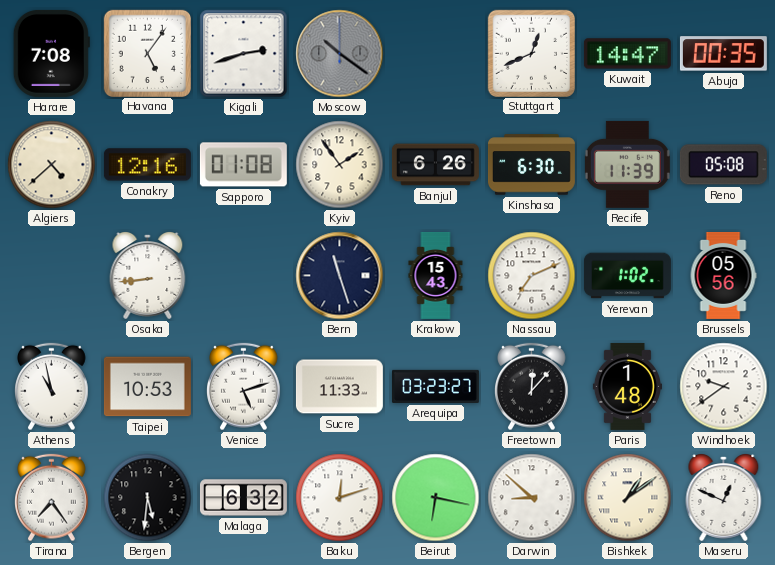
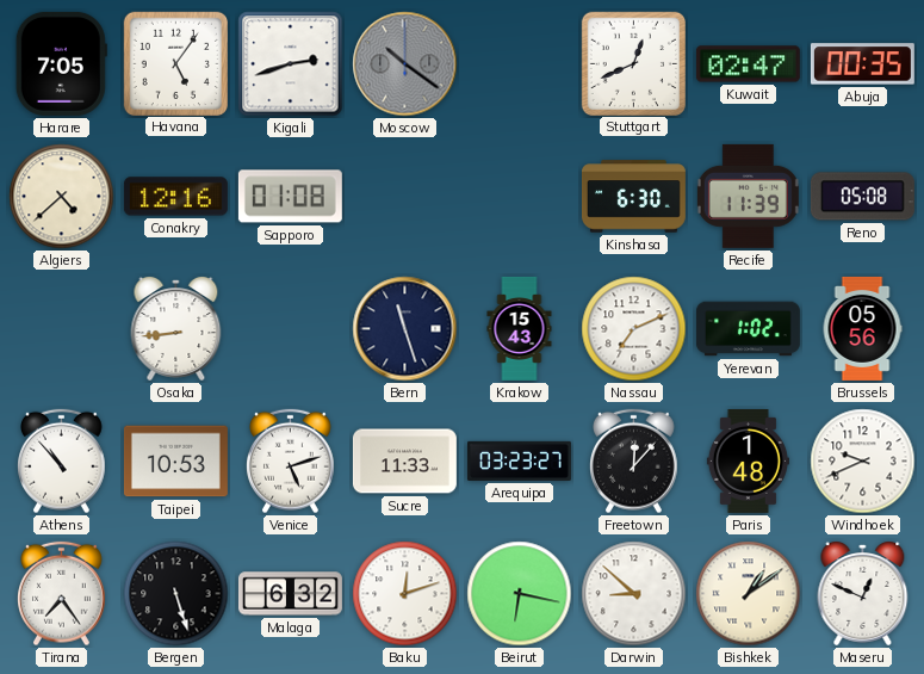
Harare: 7:08 -> 7:05
Kuwait: 14:47 -> 02:47
Kyiv: 1:54 -> none
Banjul: 6:26 -> none
Athens: 10:58 -> 10:53
Windhoek: 9:39 -> 9:41
Bergen: 5:31 -> 5:27
